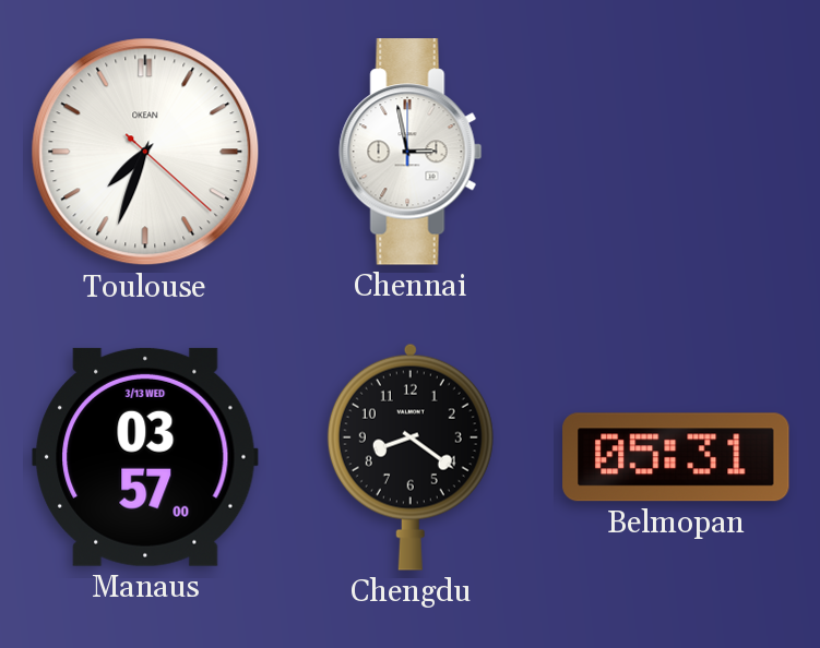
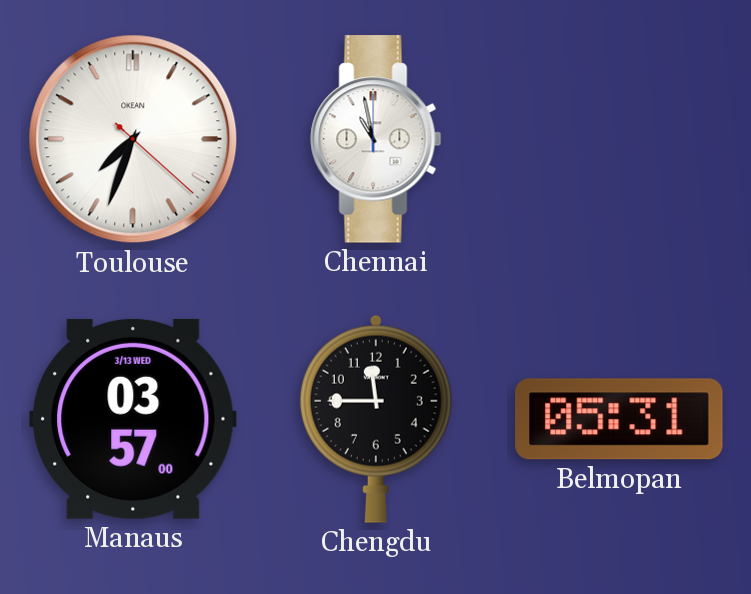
Chennai: 2:58 -> 10:58
Chengdu: 8:21 -> 11:45
